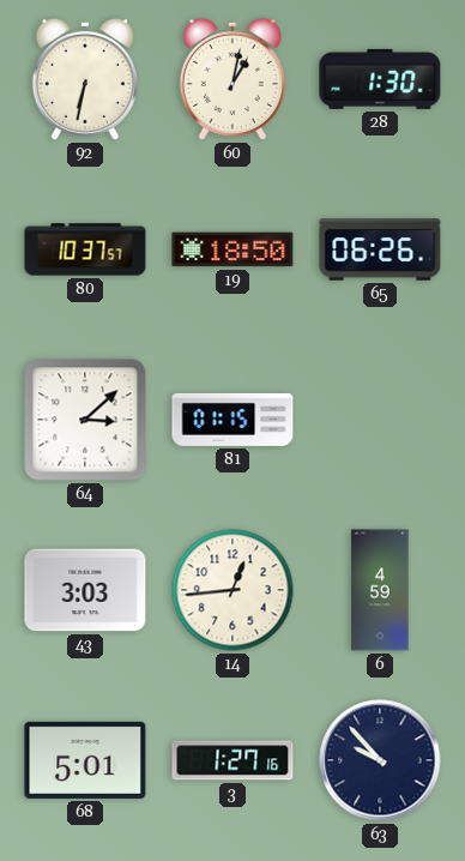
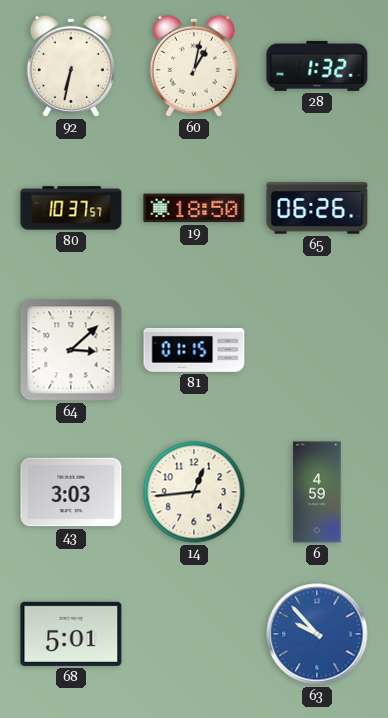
28: 1:30 -> 1:32
3: 1:27 -> none
63 dial: navy -> blue
